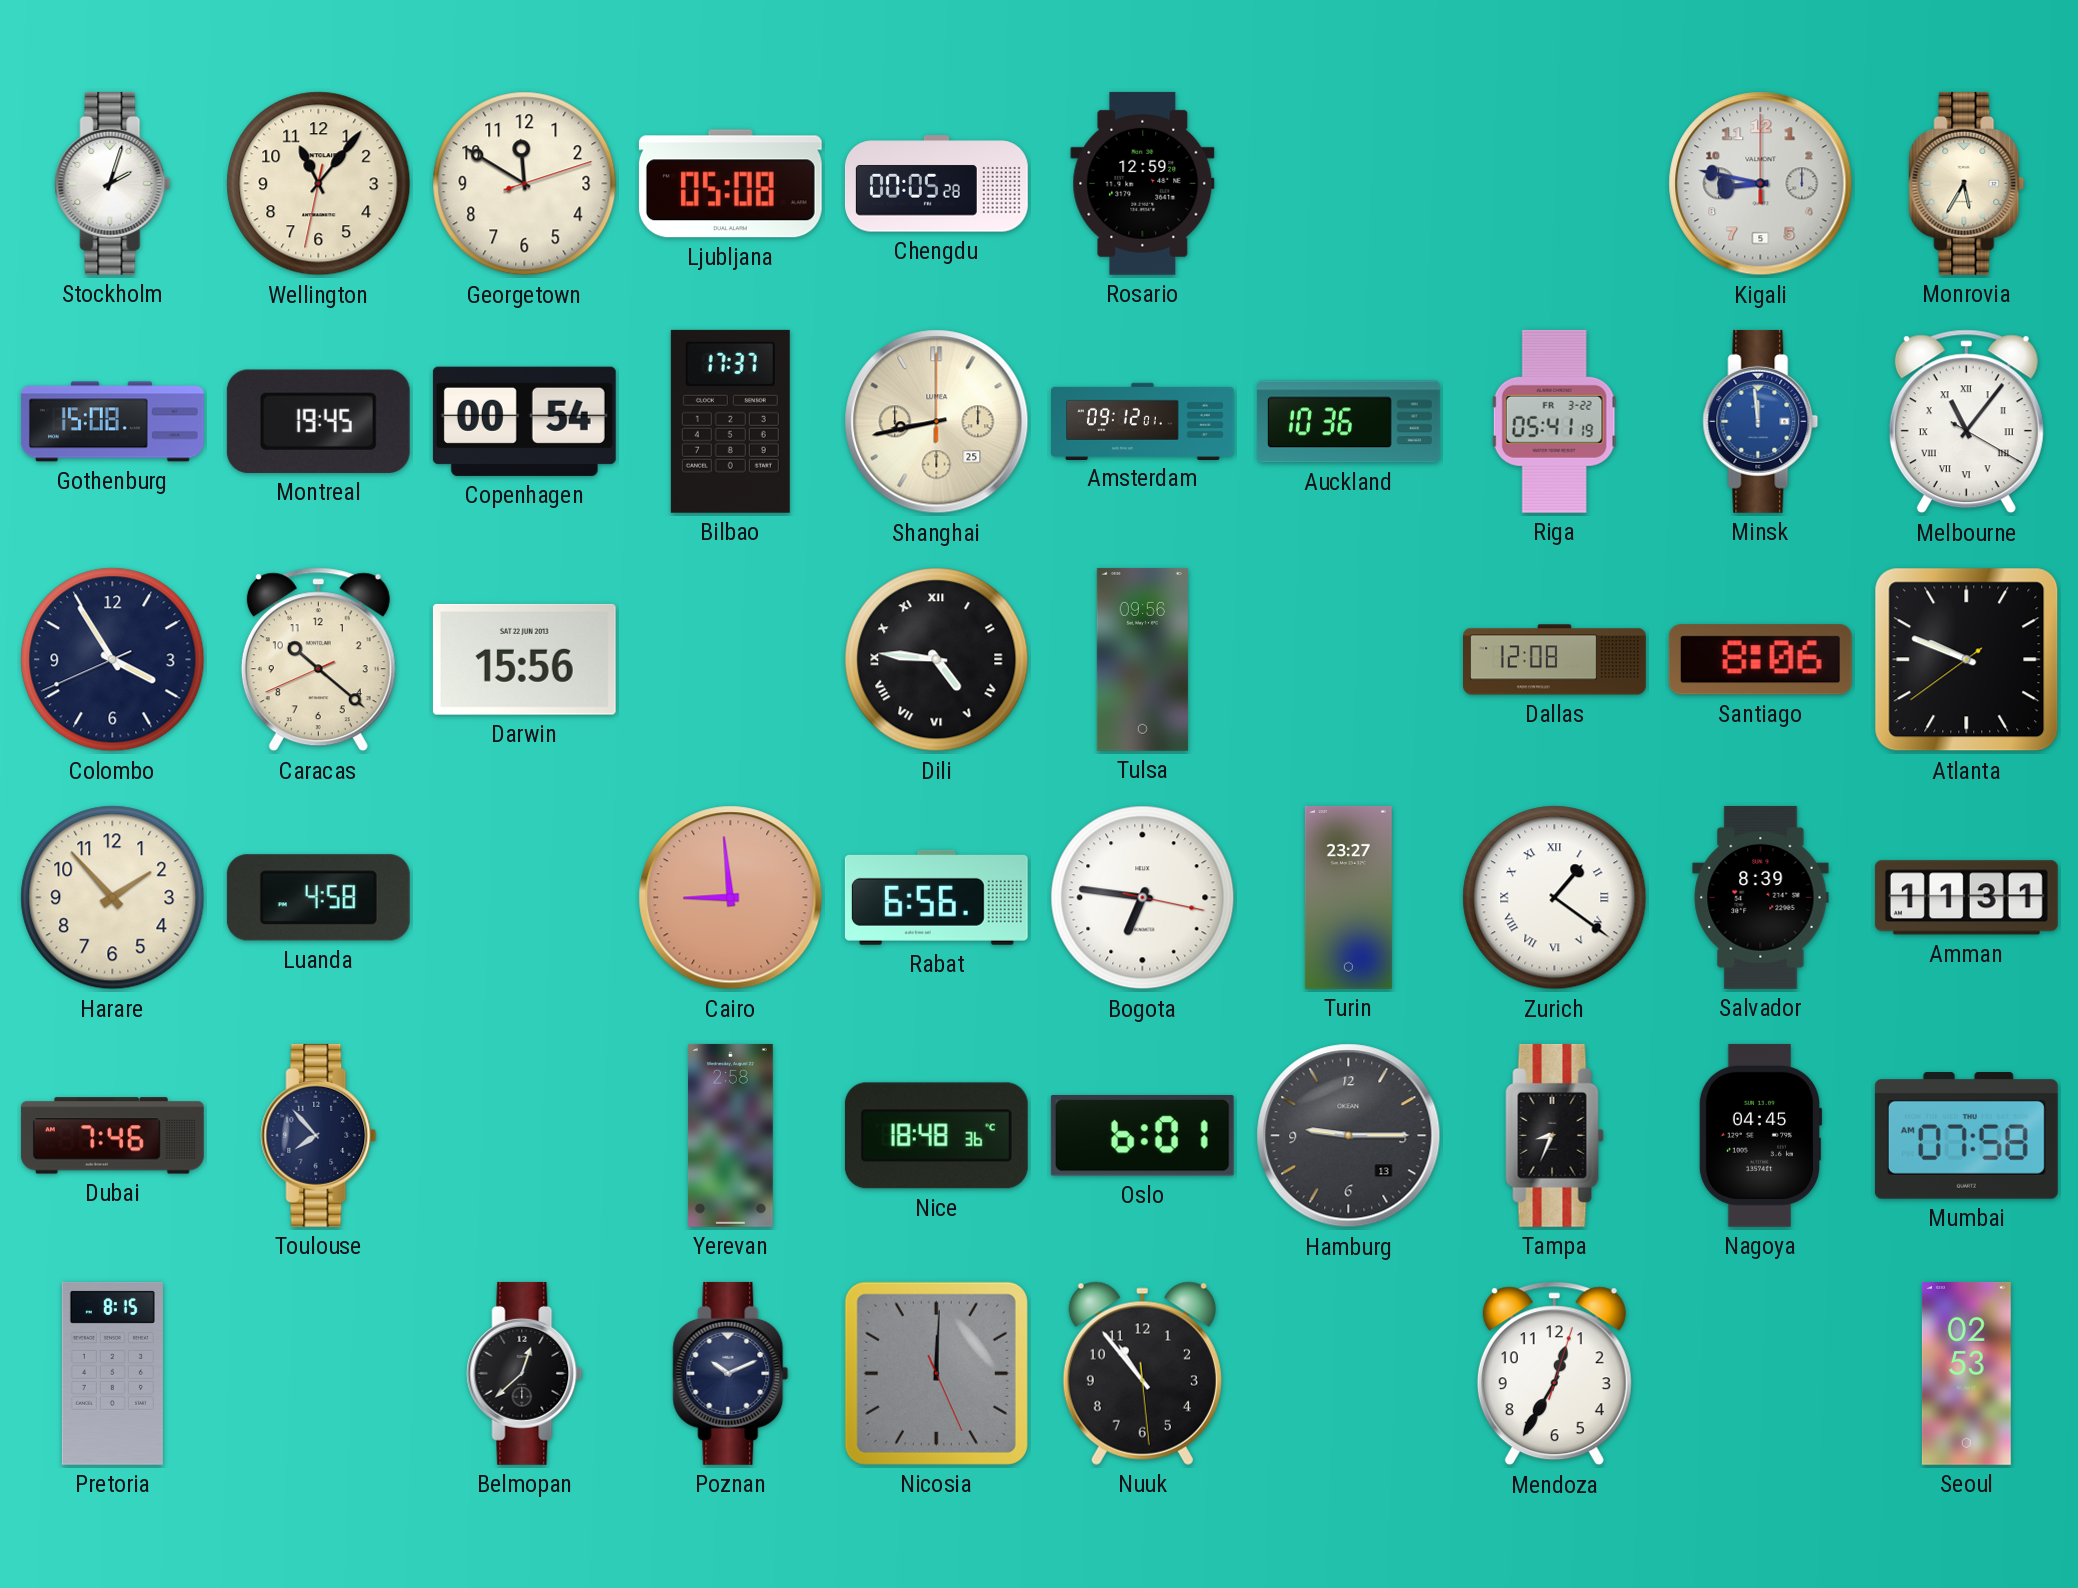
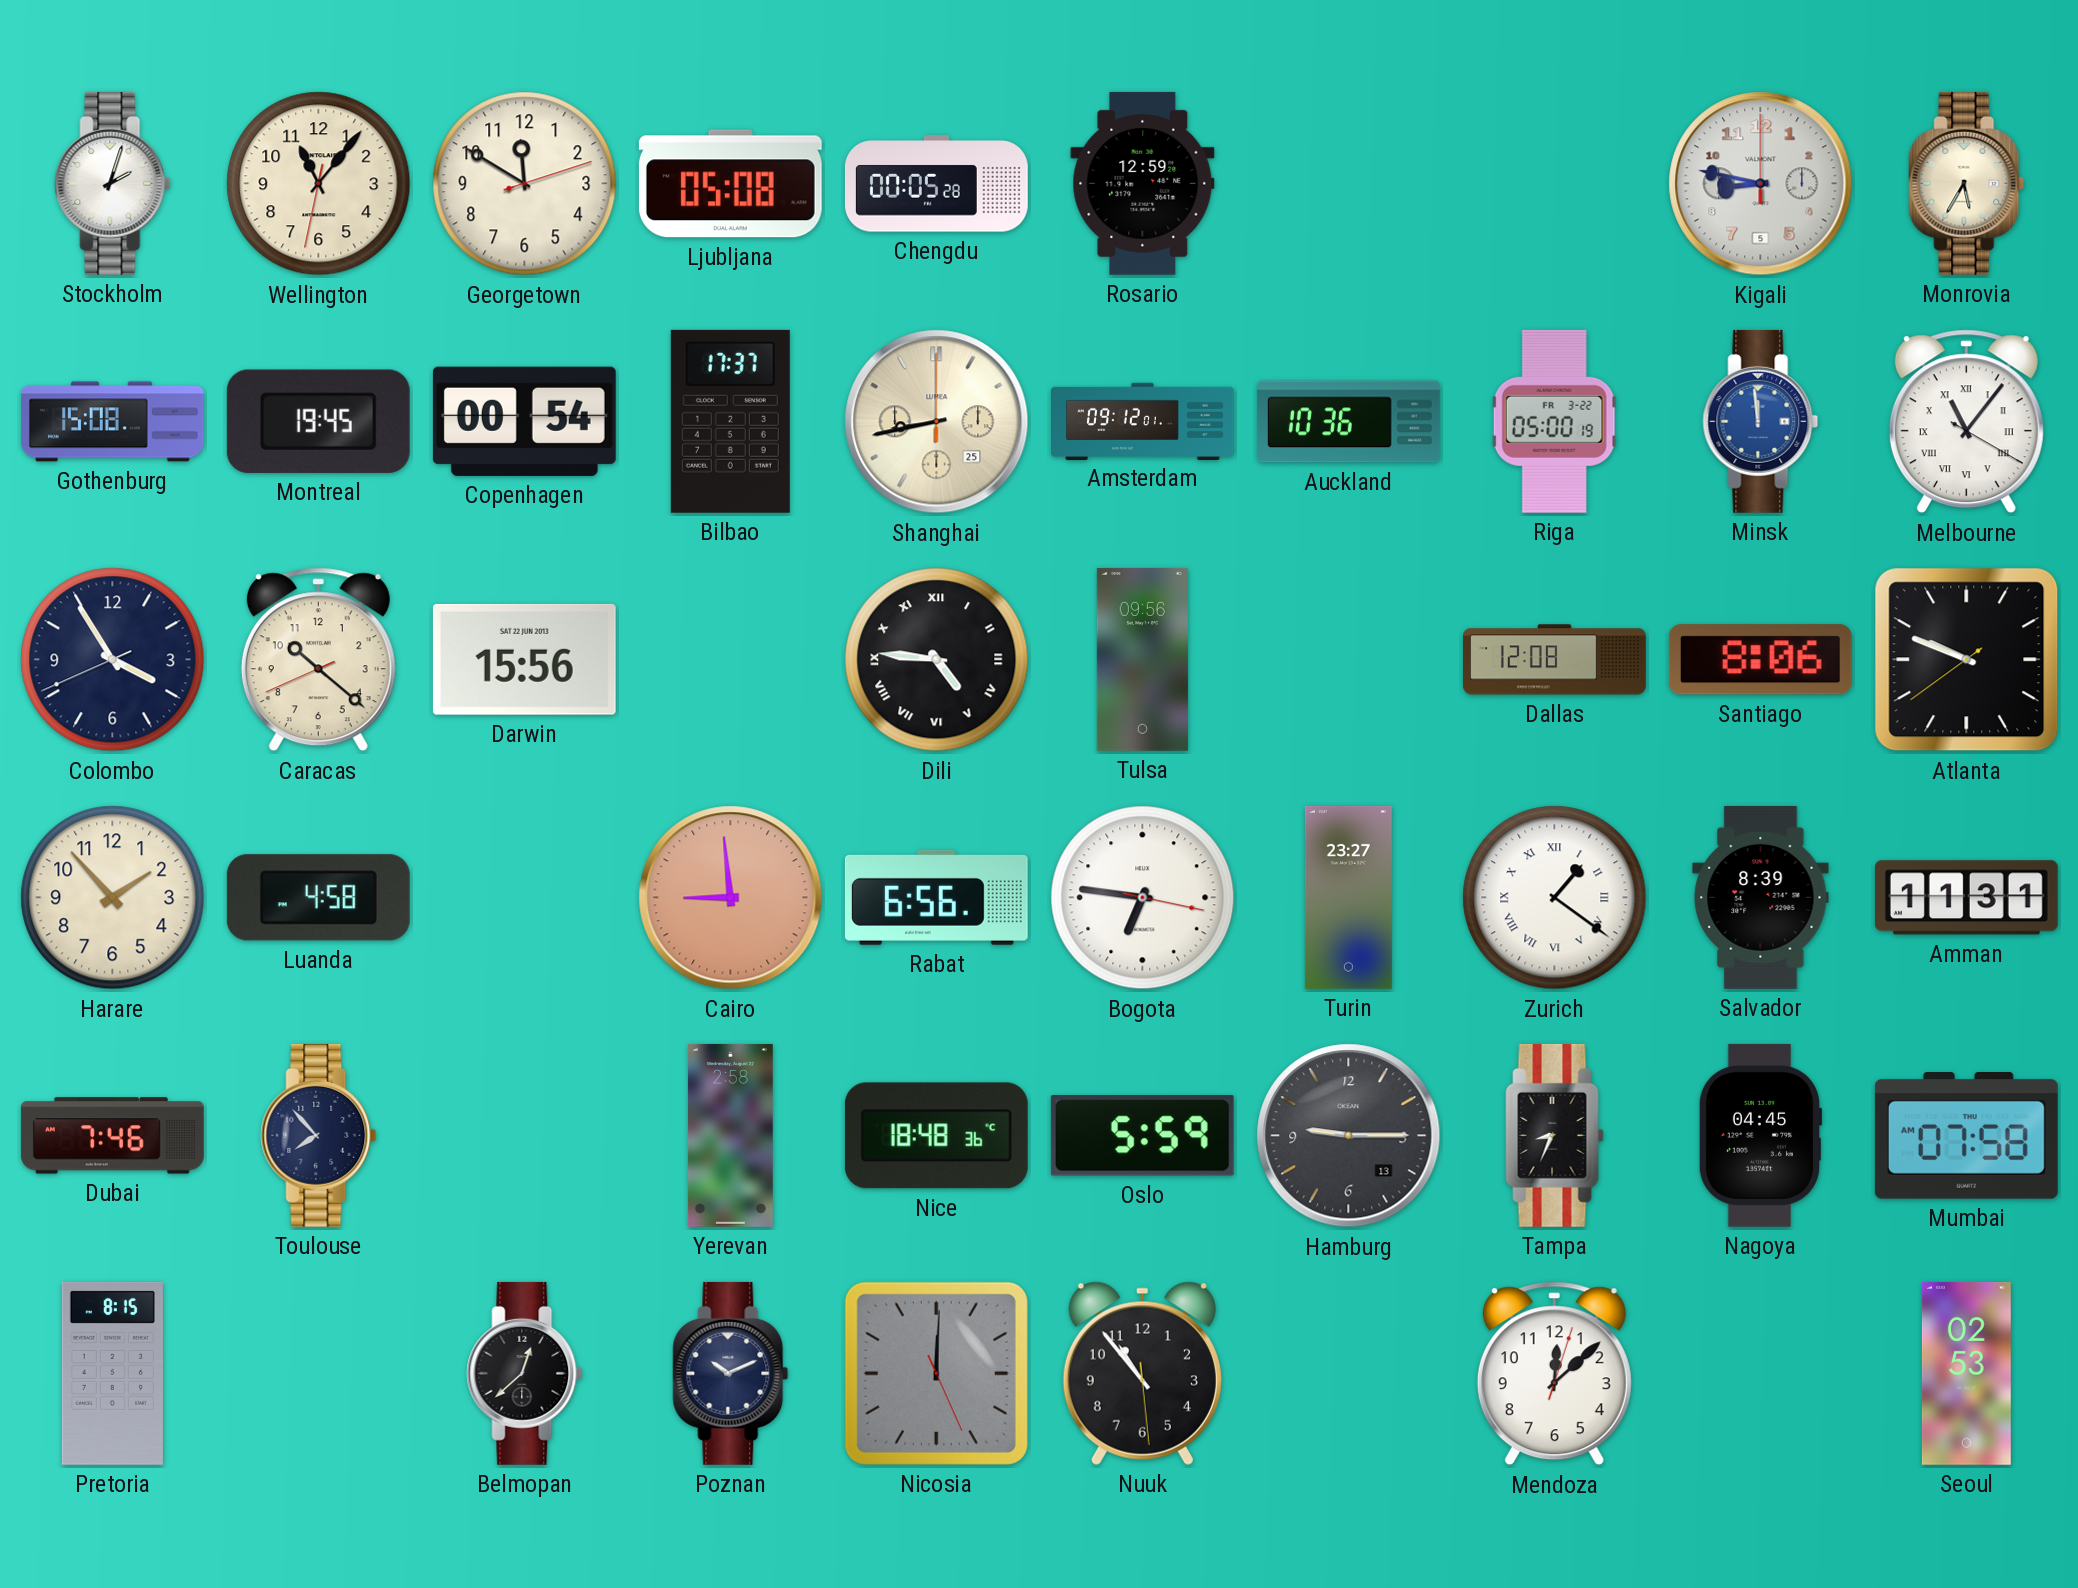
Riga: 05:41 -> 05:00
Oslo: 6:01 -> 5:59
Mendoza: 12:35 -> 12:08
